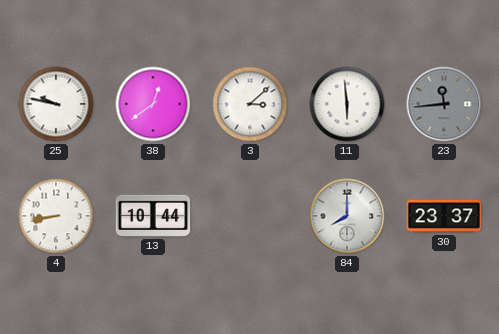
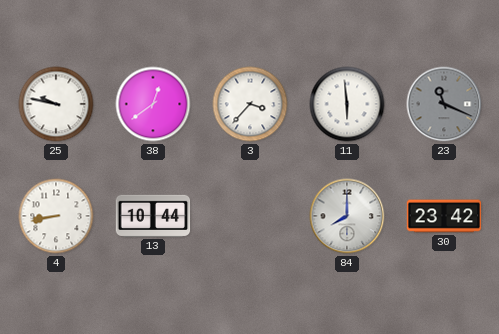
3: 3:08 -> 3:37
23: 11:44 -> 11:19
30: 23:37 -> 23:42
